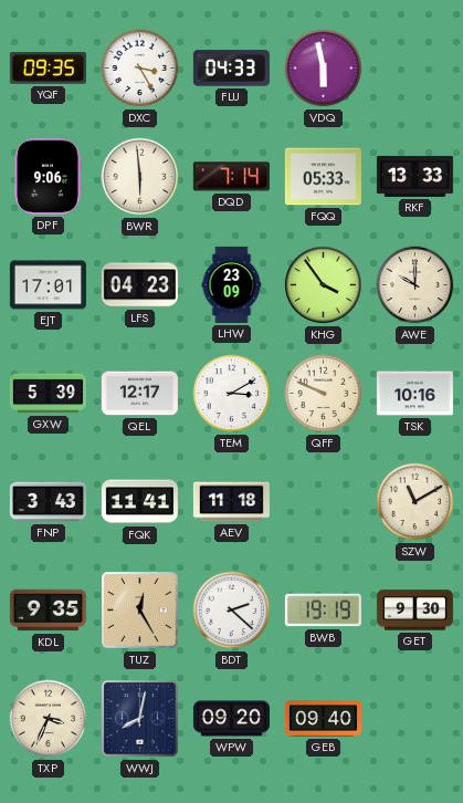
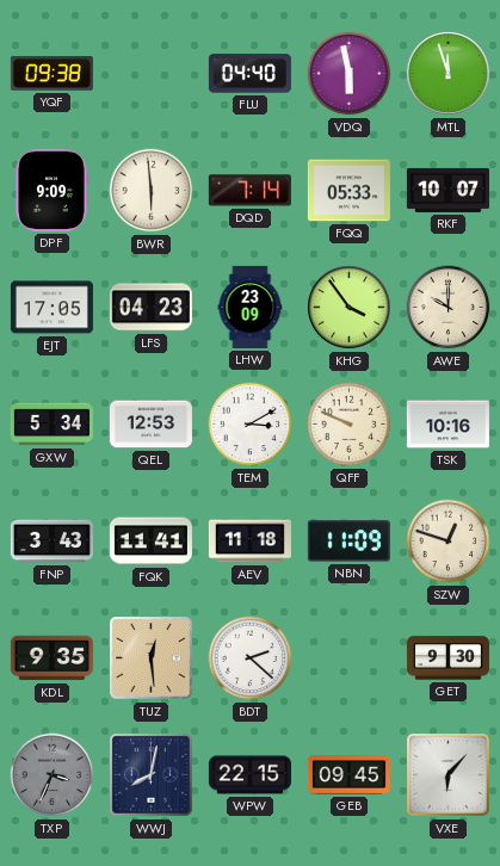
YQF: 09:35 -> 09:38
DXC: 3:25 -> none
FLU: 04:33 -> 04:40
MTL: none -> 11:57
DPF: 9:06 -> 9:09
RKF: 13:33 -> 10:07
EJT: 17:01 -> 17:05
GXW: 5:39 -> 5:34
QEL: 12:17 -> 12:53
NBN: none -> 11:09
SZW: 11:10 -> 12:48
TUZ: 12:25 -> 12:29
BWB: 19:19 -> none
TXP dial: cream -> grey
WPW: 09:20 -> 22:15
GEB: 09:40 -> 09:45
VXE: none -> 6:07
